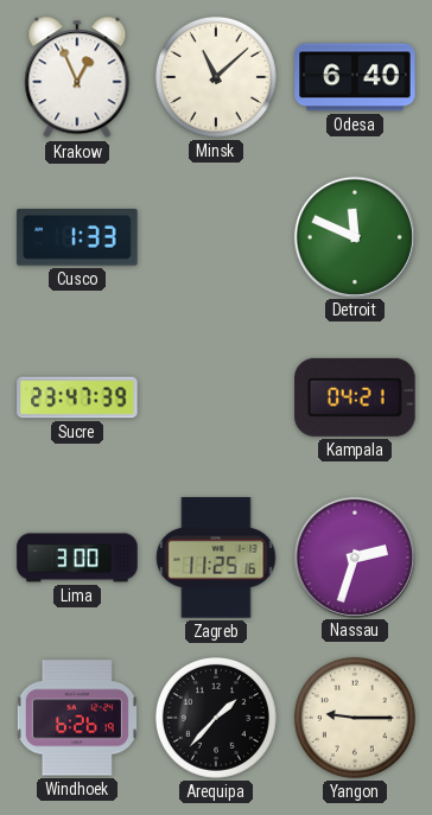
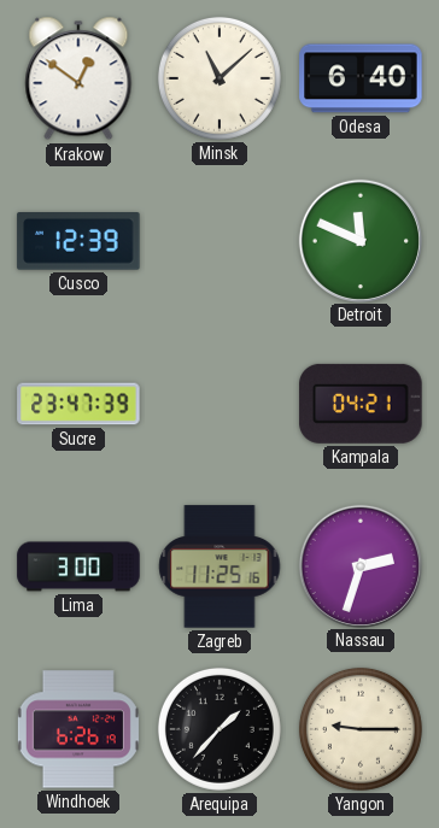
Krakow: 12:56 -> 12:51
Cusco: 1:33 -> 12:39
